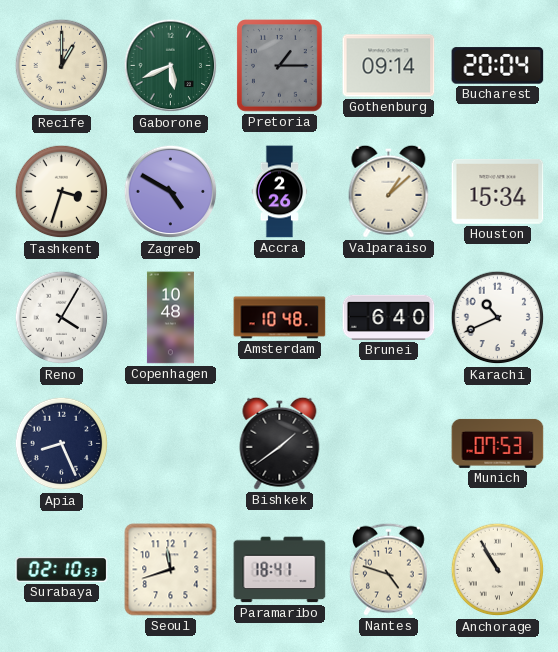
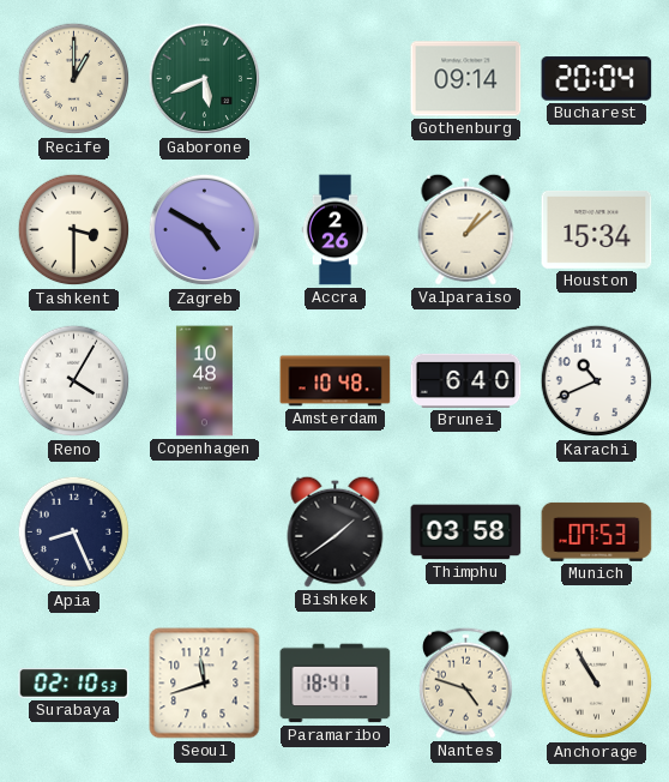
Pretoria: 1:15 -> none
Tashkent: 3:33 -> 3:30
Thimphu: none -> 03:58
